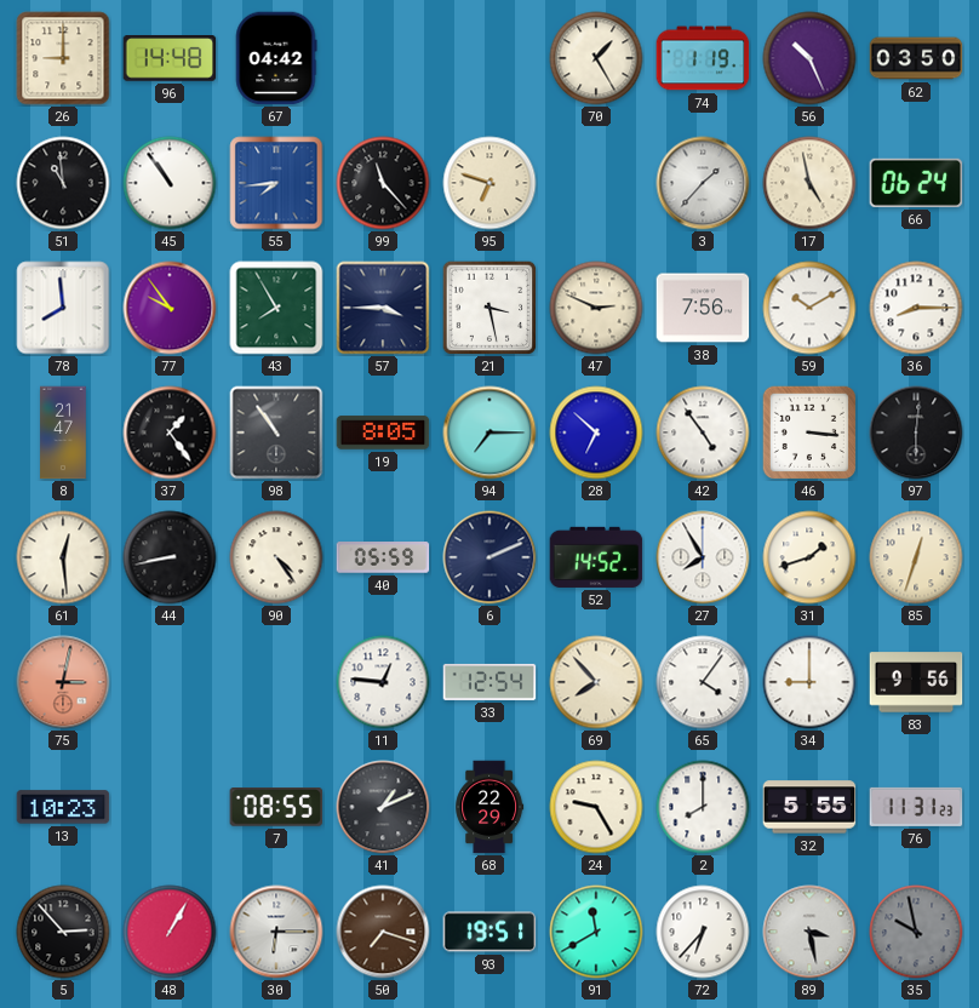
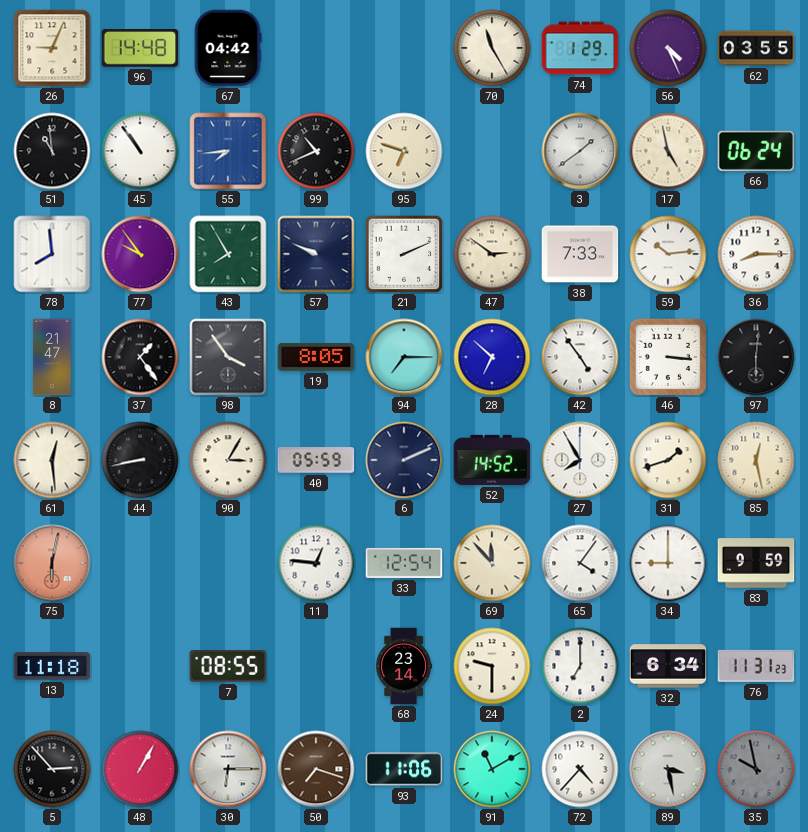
26: 9:00 -> 9:04
70: 1:25 -> 11:25
74: 1:19 -> 1:29
56: 10:26 -> 4:26
62: 03:50 -> 03:55
99: 11:23 -> 10:41
3: 1:37 -> 1:39
57: 3:45 -> 9:49
21: 3:28 -> 2:11
47: 2:49 -> 2:51
38: 7:56 -> 7:33
59: 10:10 -> 10:14
98: 10:54 -> 3:54
90: 4:24 -> 3:05
85: 12:33 -> 12:28
75: 3:02 -> 6:02
69: 7:53 -> 11:53
83: 9:56 -> 9:59
13: 10:23 -> 11:18
41: 1:11 -> none
68: 22:29 -> 23:14
24: 9:25 -> 9:30
2: 8:00 -> 7:00
32: 5:55 -> 6:34
93: 19:51 -> 11:06
91: 11:40 -> 11:10
72: 6:37 -> 4:37
